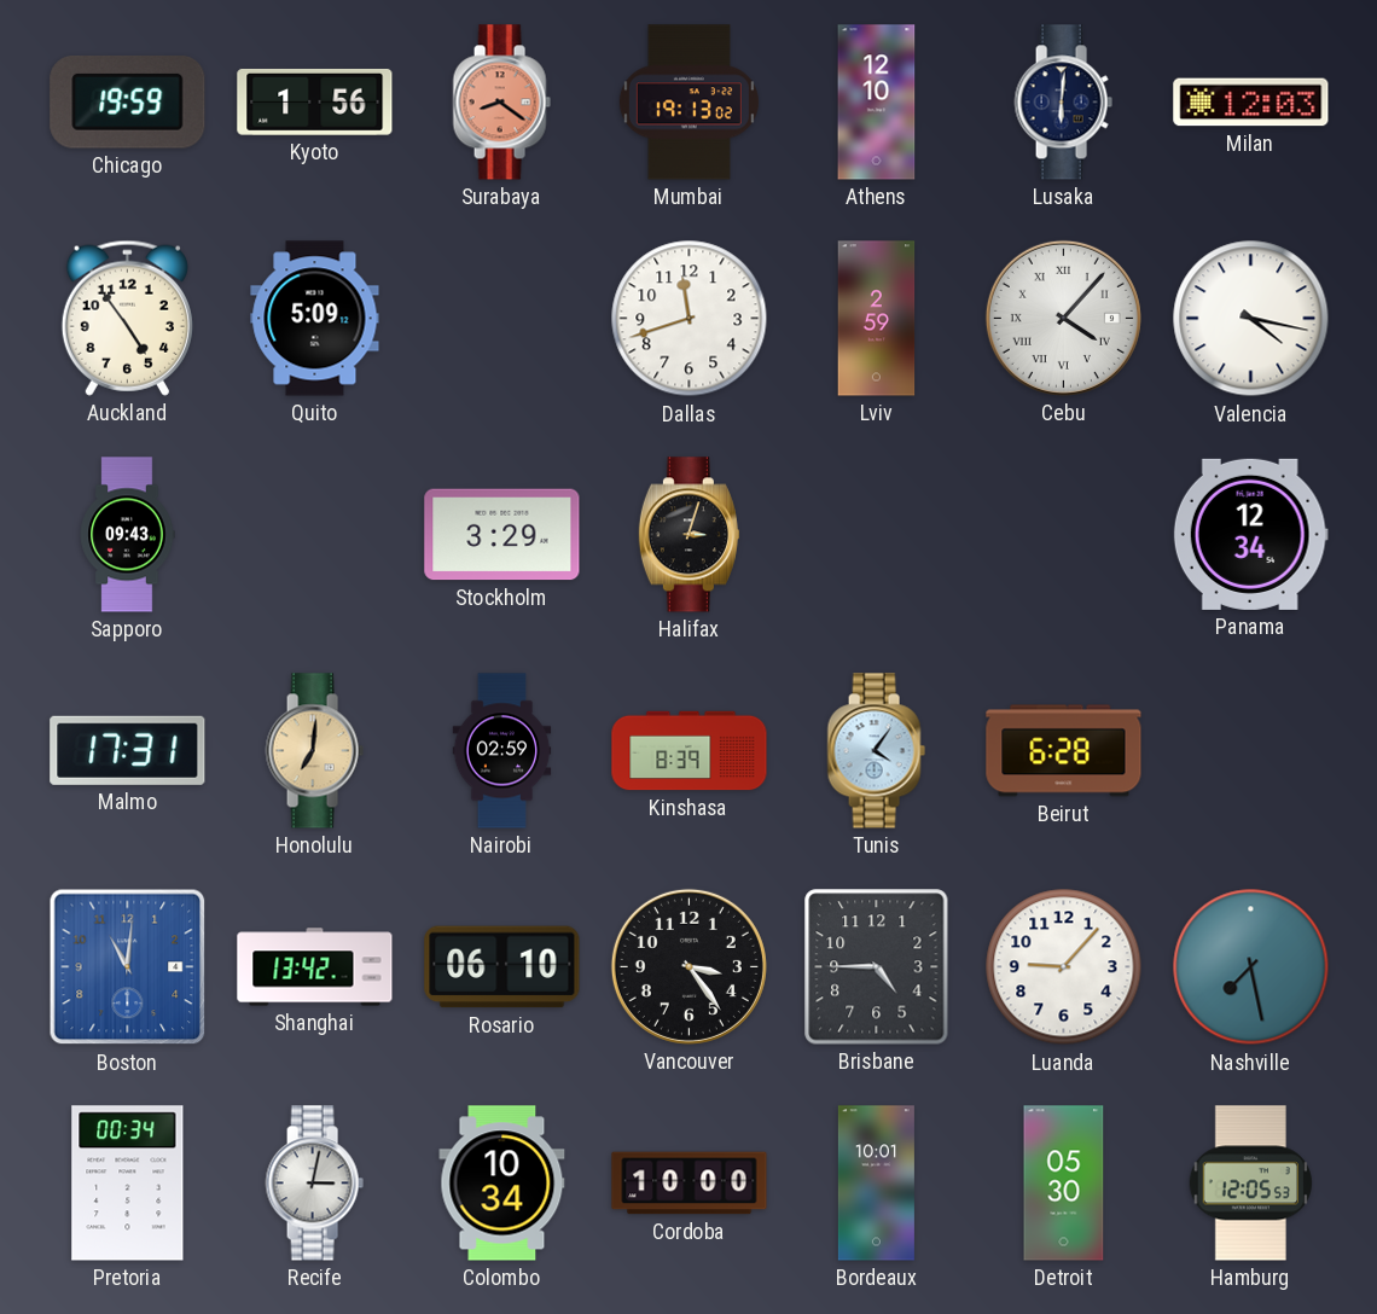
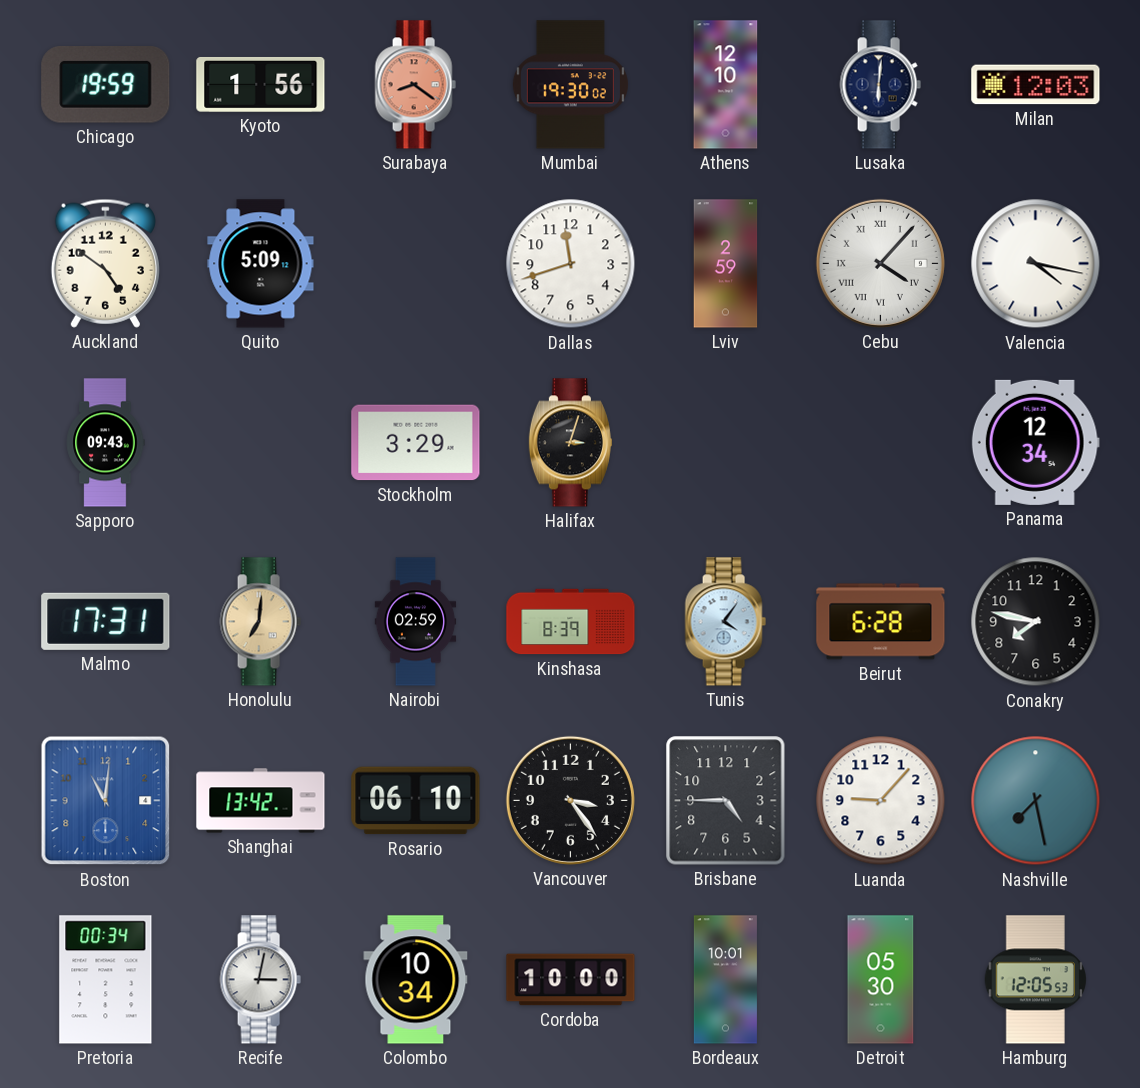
Mumbai: 19:13 -> 19:30
Auckland: 4:54 -> 4:51
Conakry: none -> 7:47
